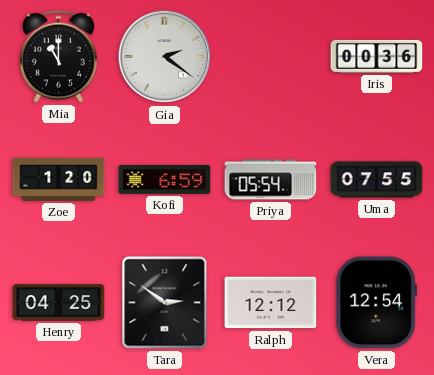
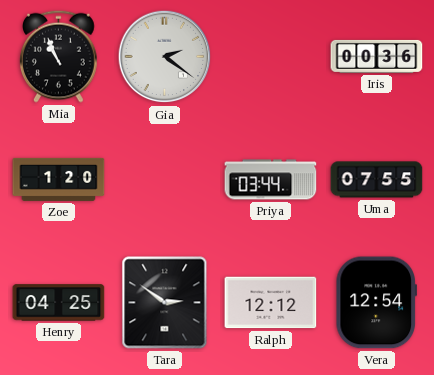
Mia: 11:00 -> 10:56
Kofi: 6:59 -> none
Priya: 05:54 -> 03:44
